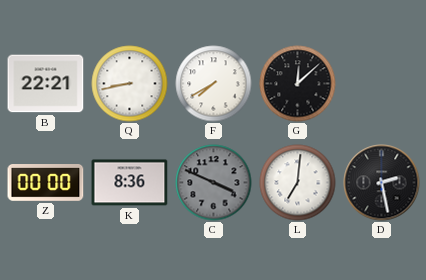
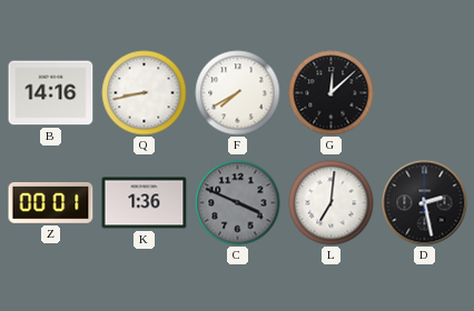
B: 22:21 -> 14:16
Z: 00:00 -> 00:01
K: 8:36 -> 1:36
